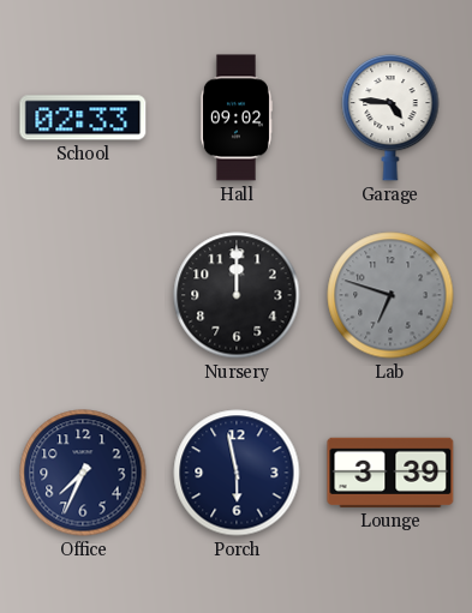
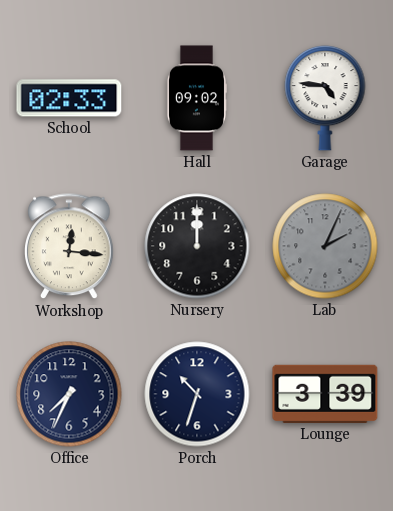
Workshop: none -> 12:16
Lab: 6:48 -> 2:04
Porch: 5:58 -> 10:33
